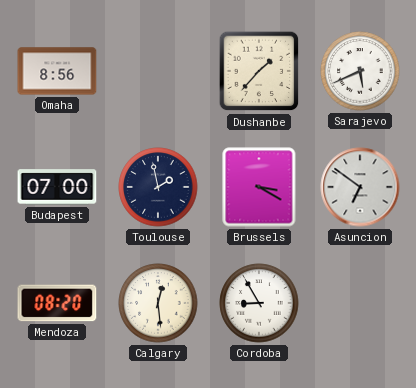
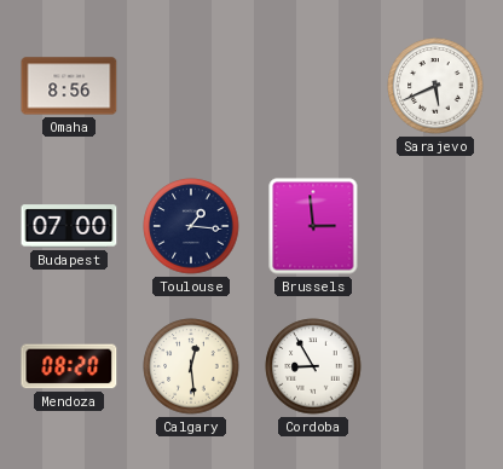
Dushanbe: 1:37 -> none
Toulouse: 1:58 -> 1:16
Brussels: 3:20 -> 2:59
Asuncion: 6:51 -> none
